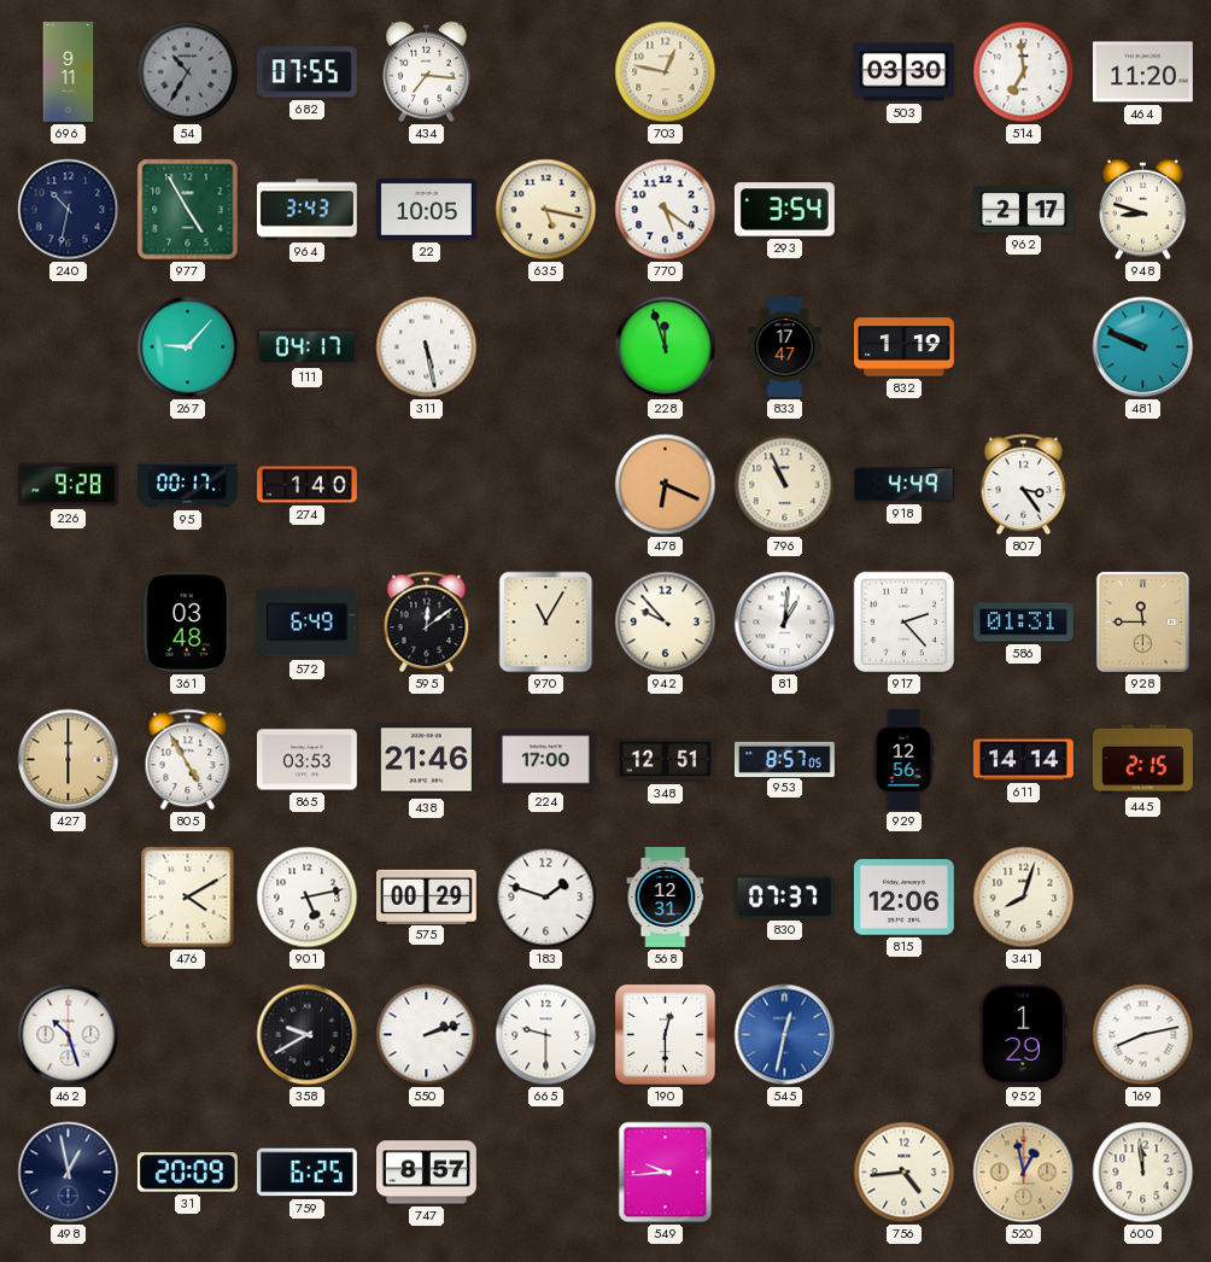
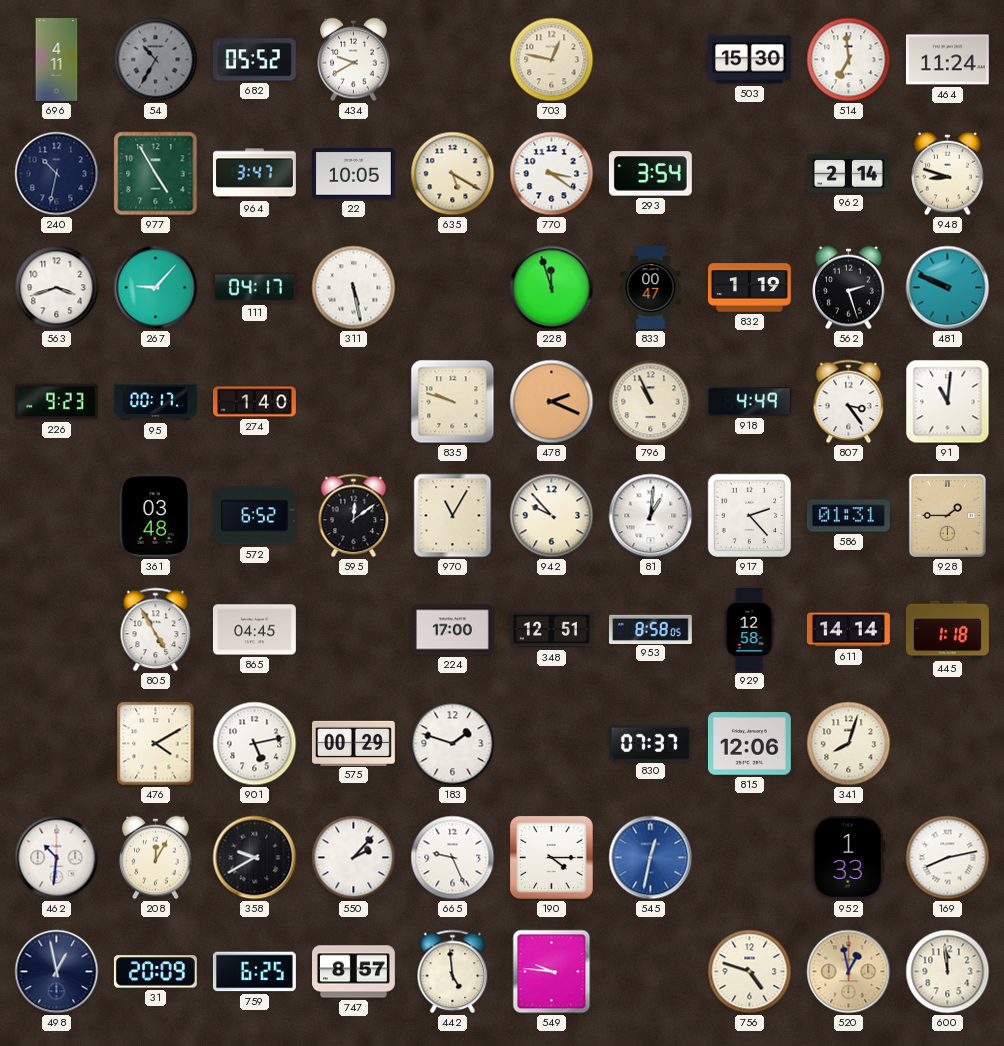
696: 9:11 -> 4:11
682: 07:55 -> 05:52
434: 7:16 -> 9:40
503: 03:30 -> 15:30
464: 11:20 -> 11:24
964: 3:43 -> 3:47
635: 5:17 -> 5:20
770: 5:21 -> 3:21
962: 2:17 -> 2:14
563: none -> 3:42
833: 17:47 -> 00:47
562: none -> 2:27
226: 9:28 -> 9:23
835: none -> 9:48
478: 6:19 -> 2:19
91: none -> 11:01
572: 6:49 -> 6:52
928: 11:45 -> 1:45
427: 6:00 -> none
865: 03:53 -> 04:45
438: 21:46 -> none
953: 8:57 -> 8:58
929: 12:56 -> 12:58
445: 2:15 -> 1:18
568: 12:31 -> none
462: 10:27 -> 10:31
208: none -> 12:05
550: 2:12 -> 2:07
665: 9:30 -> 9:26
190: 12:30 -> 4:15
952: 1:29 -> 1:33
442: none -> 4:59
549: 9:44 -> 9:46
756: 4:44 -> 4:48
